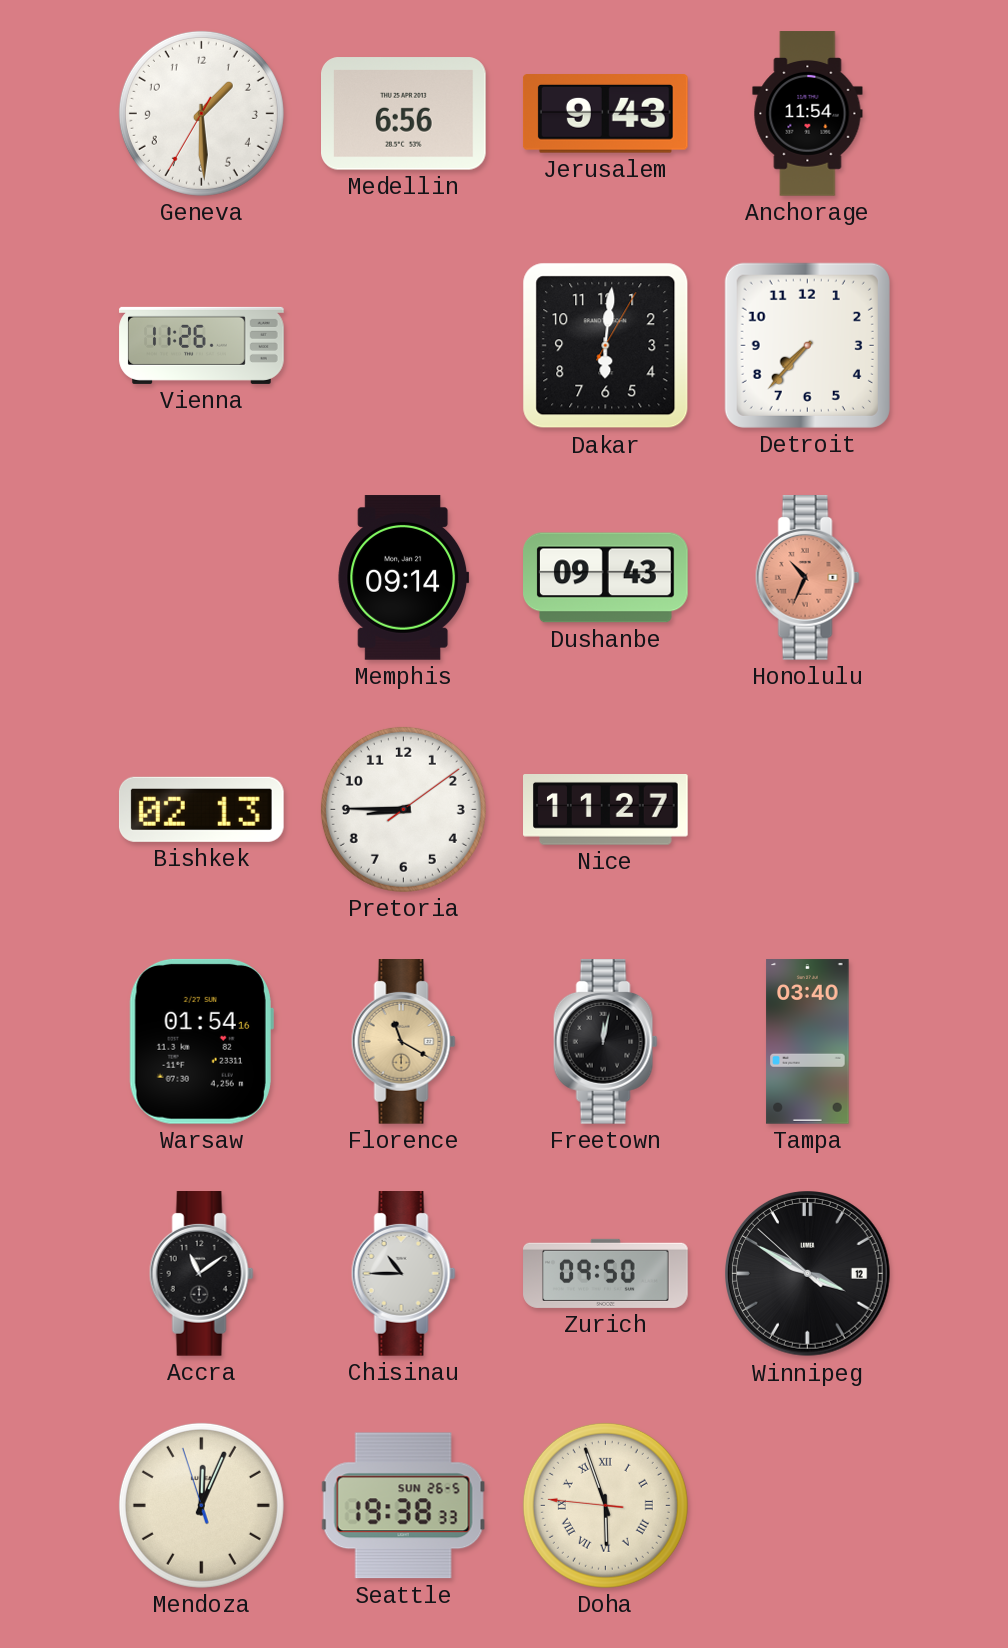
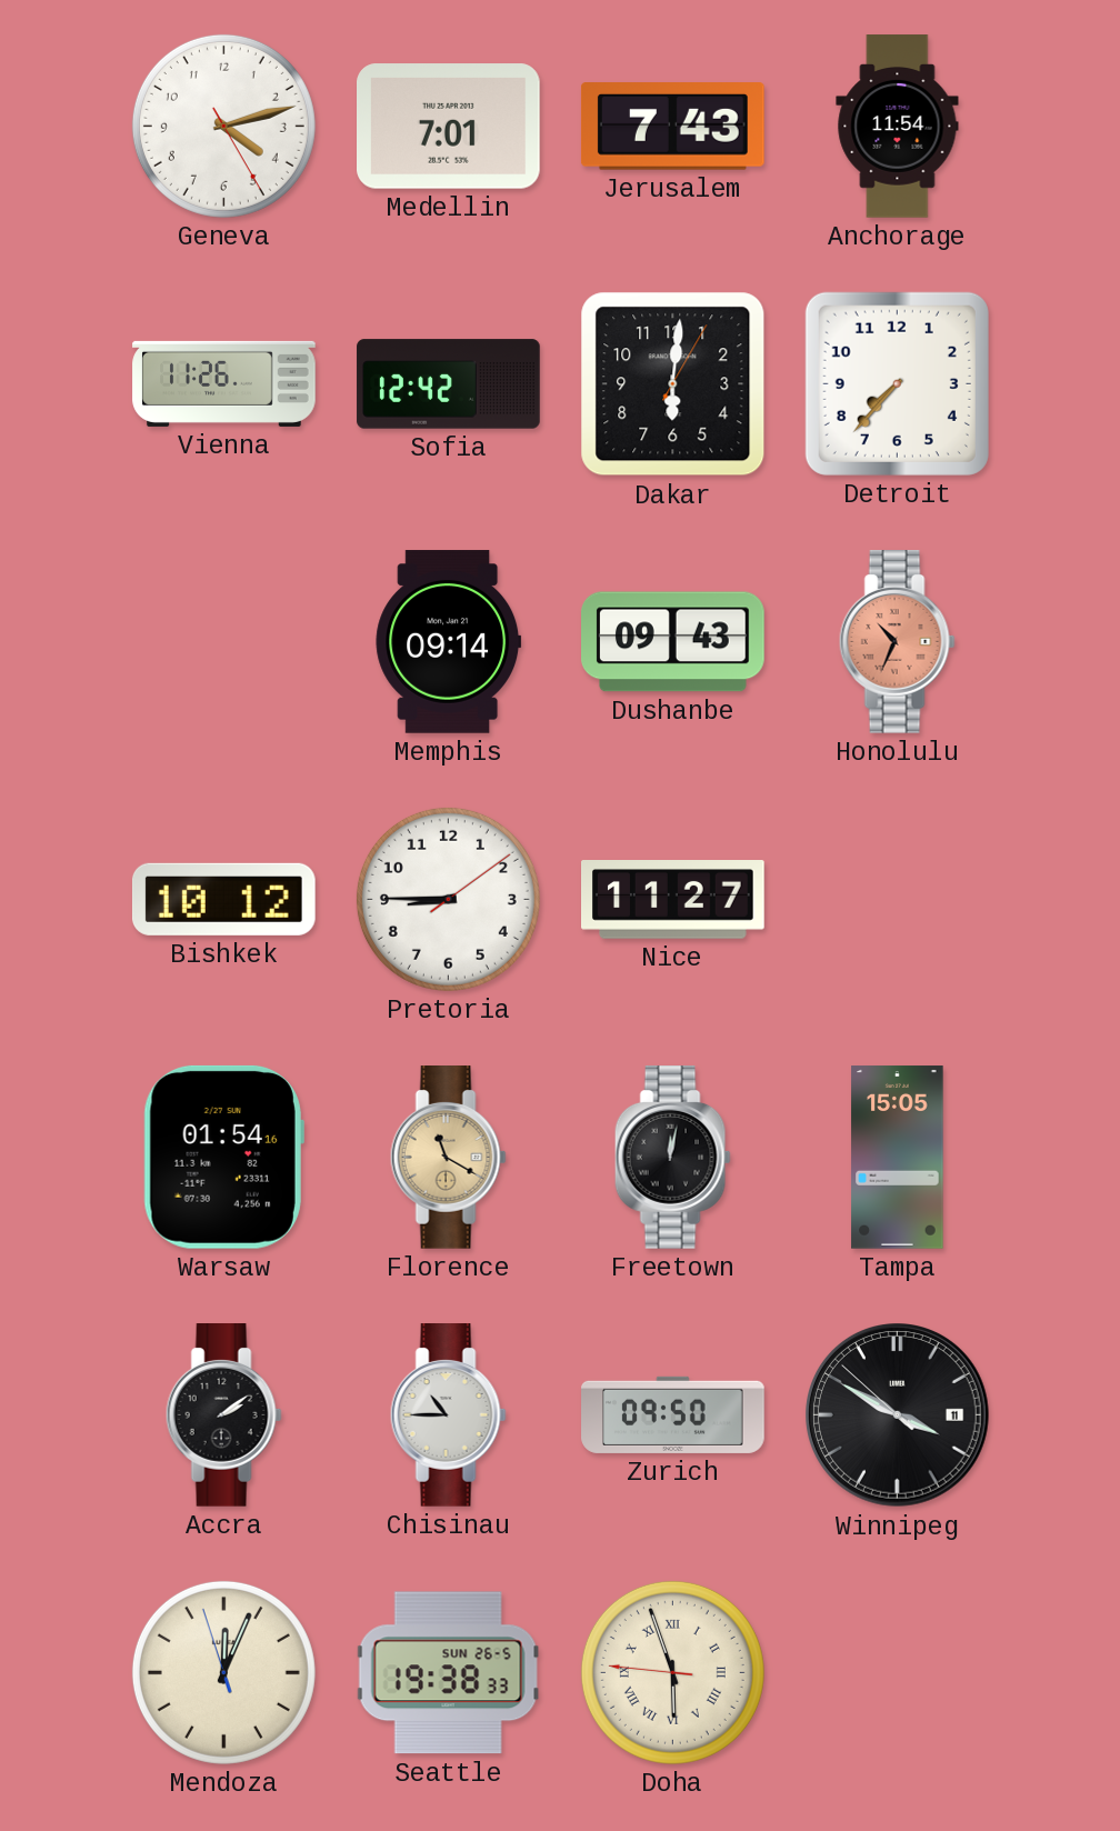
Geneva: 1:29 -> 4:12
Medellin: 6:56 -> 7:01
Jerusalem: 9:43 -> 7:43
Sofia: none -> 12:42
Bishkek: 02:13 -> 10:12
Tampa: 03:40 -> 15:05
Accra: 11:09 -> 2:09
Winnipeg date: 12 -> 11
